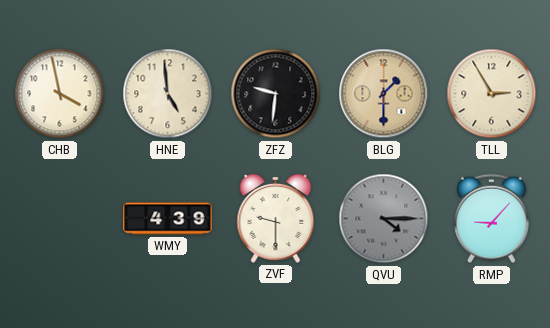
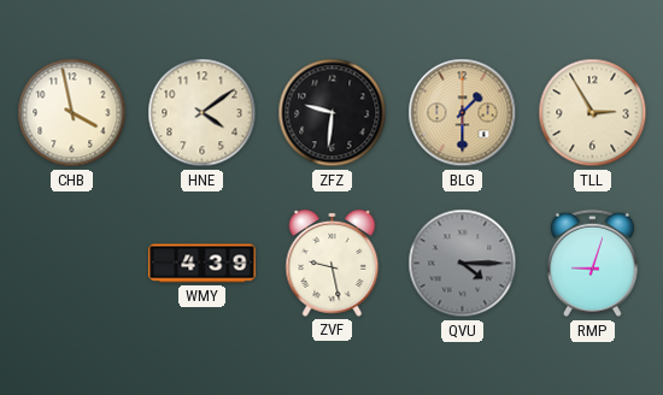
HNE: 4:59 -> 4:09
ZVF: 9:30 -> 9:28
RMP: 9:07 -> 9:03
